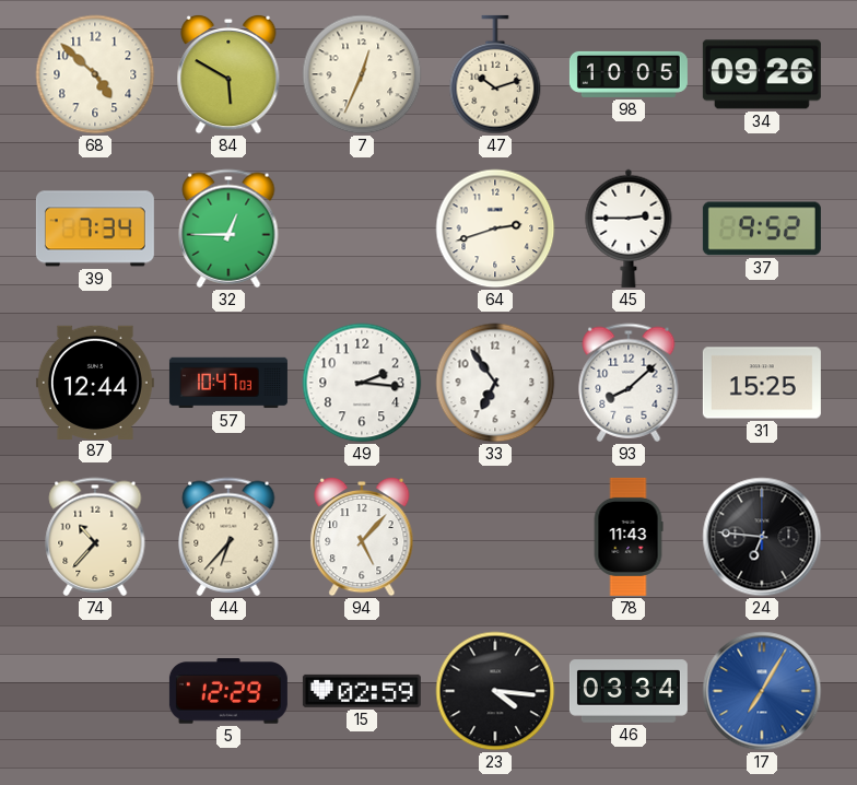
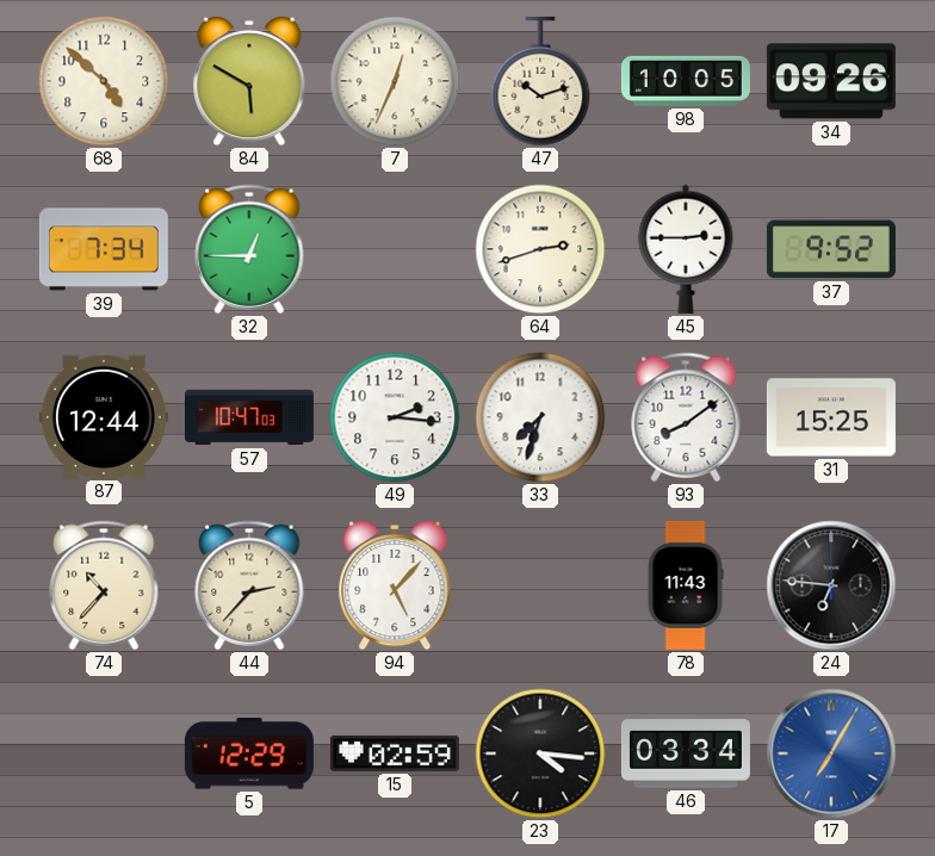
33: 6:54 -> 7:33
93: 8:08 -> 8:09
44: 6:37 -> 2:37
